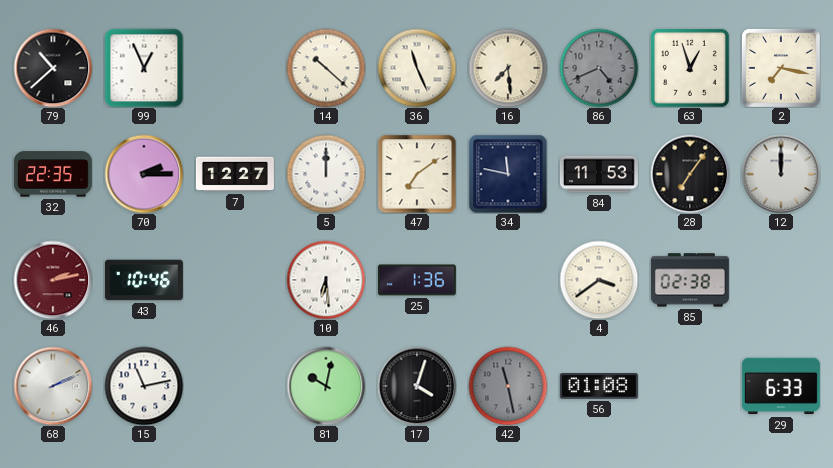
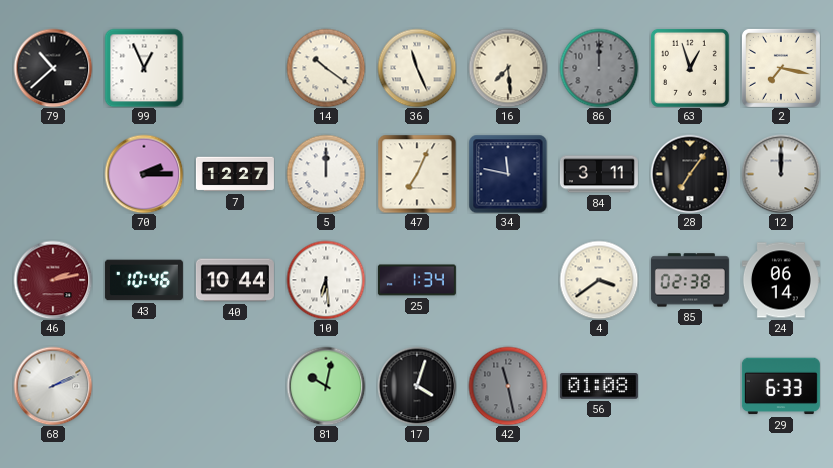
14: 10:22 -> 10:21
86: 4:41 -> 12:00
32: 22:35 -> none
47: 7:09 -> 7:04
84: 11:53 -> 3:11
40: none -> 10:44
25: 1:36 -> 1:34
24: none -> 06:14
15: 11:13 -> none
